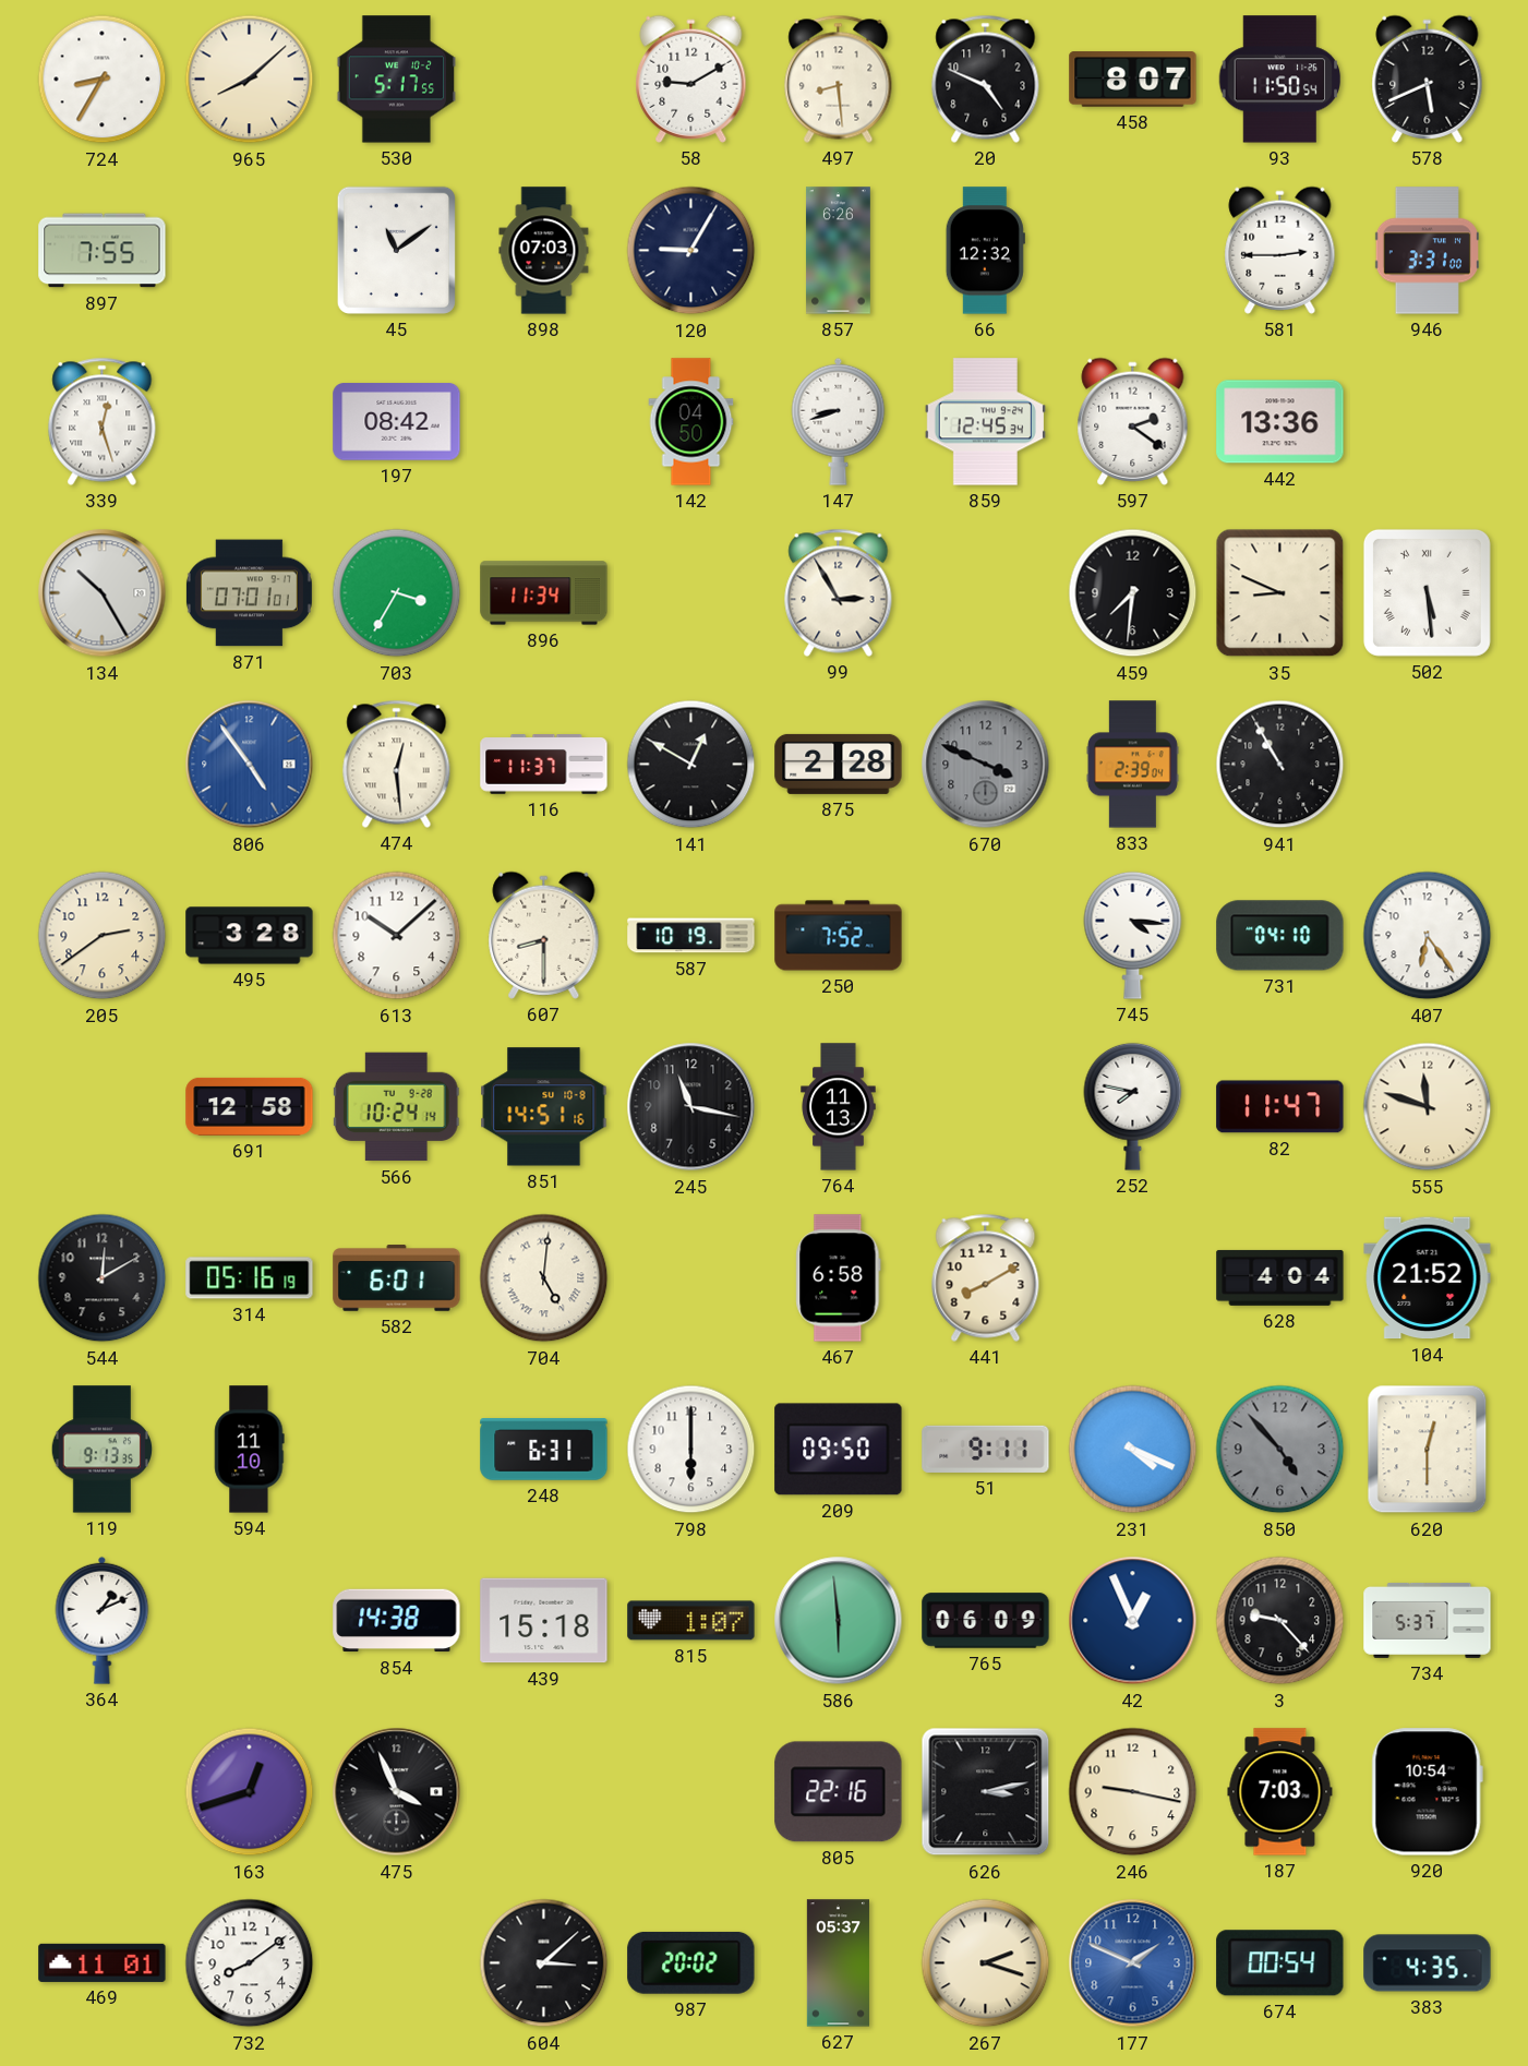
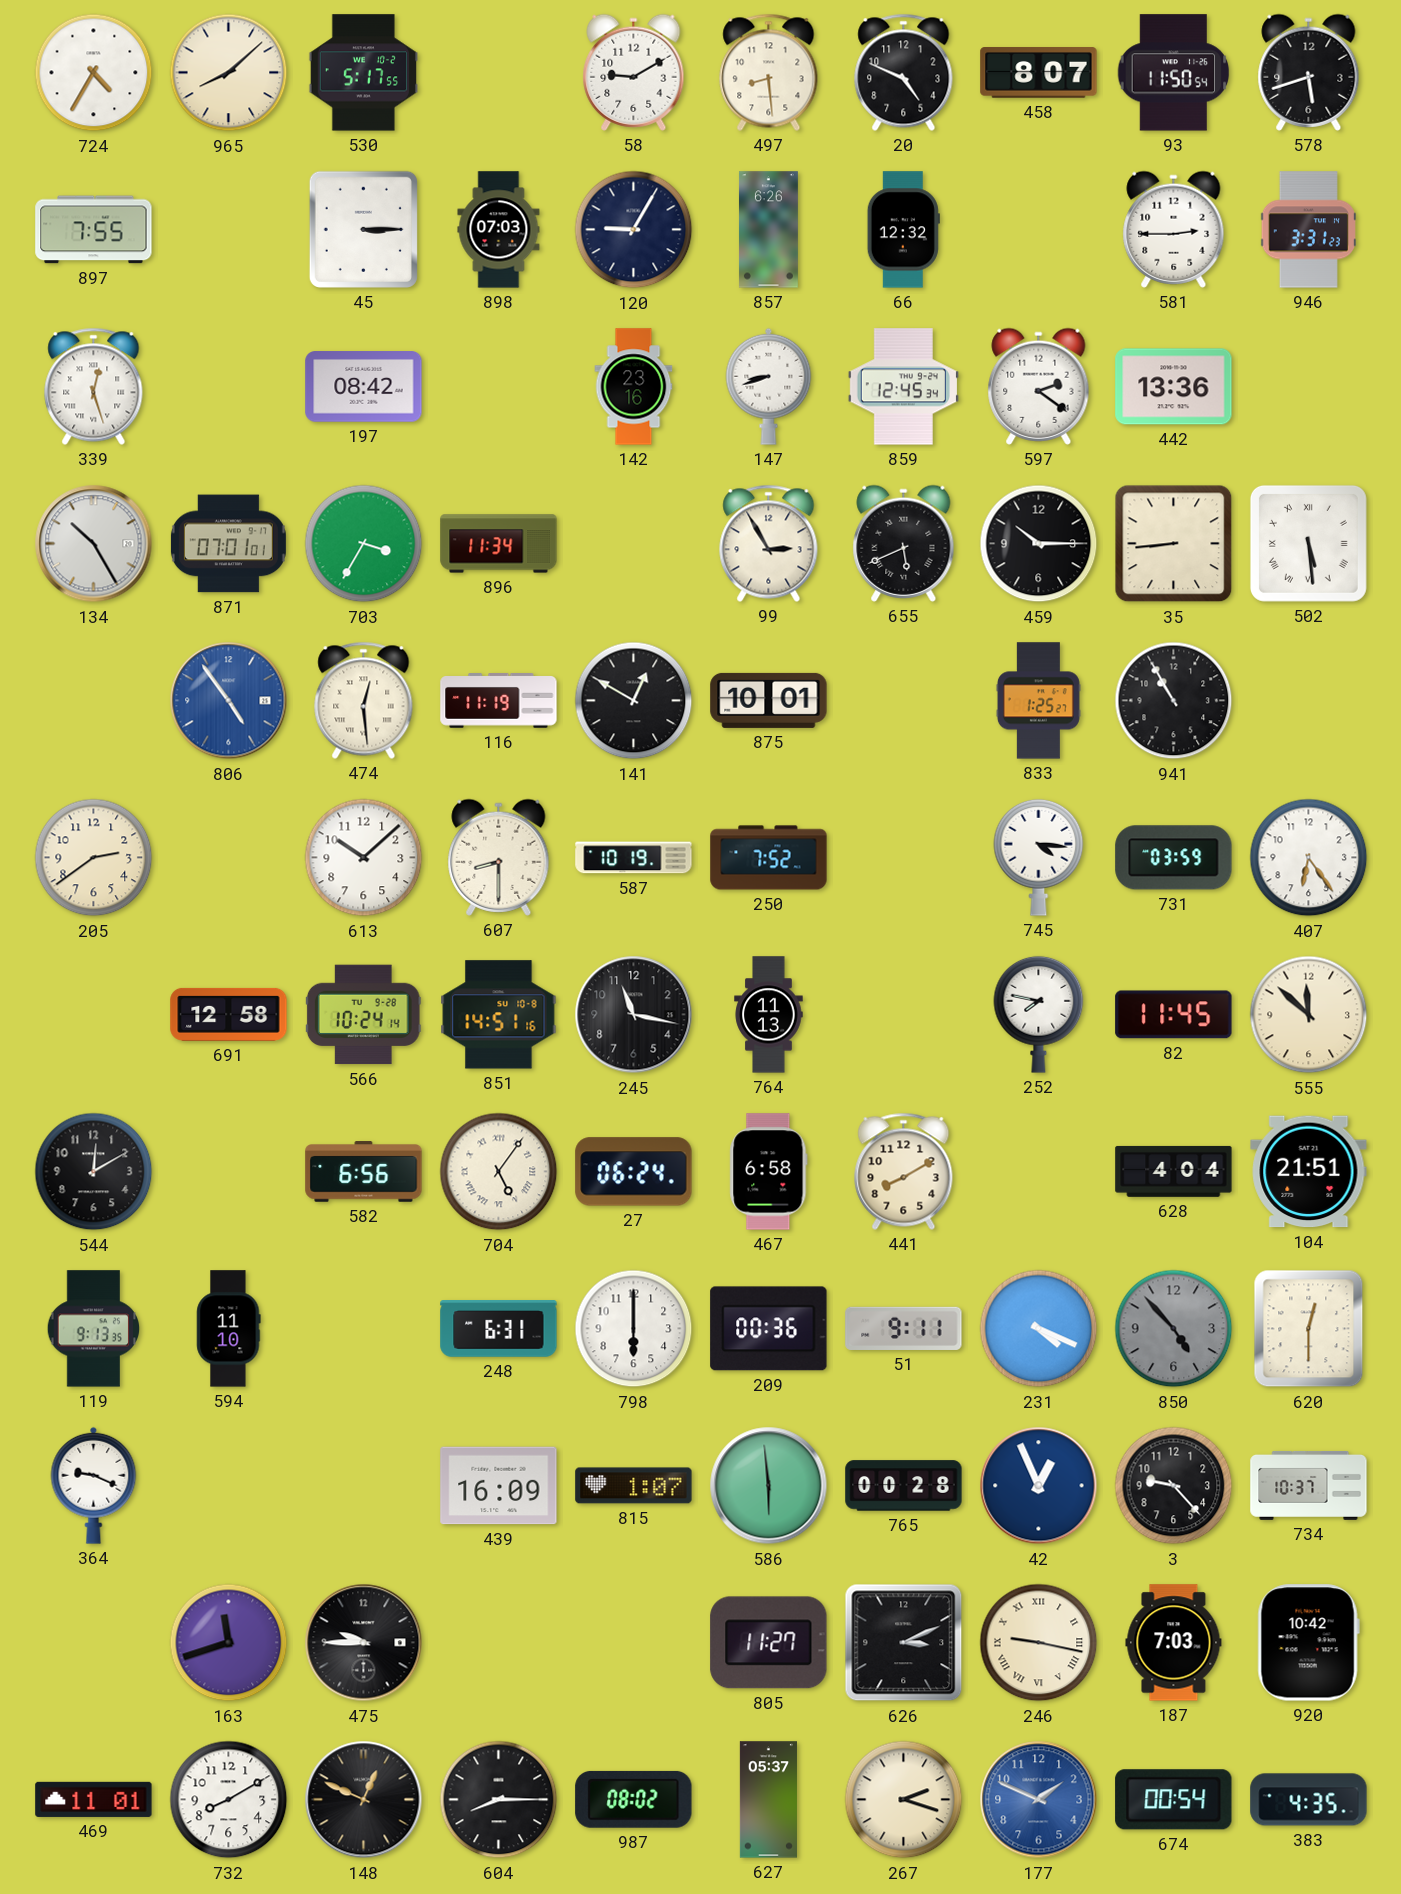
724: 8:35 -> 4:35
578: 5:41 -> 5:42
45: 11:09 -> 3:15
946: 3:31:00 -> 3:31:23
142: 04:50 -> 23:16
655: none -> 5:41
459: 7:31 -> 10:15
35: 8:49 -> 8:44
116: 11:37 -> 11:19
875: 2:28 -> 10:01
670: 3:49 -> none
833: 2:39 -> 1:25
495: 3:28 -> none
731: 04:10 -> 03:59
82: 11:47 -> 11:45
555: 11:48 -> 11:52
314: 05:16 -> none
582: 6:01 -> 6:56
704: 5:01 -> 5:06
27: none -> 06:24
104: 21:52 -> 21:51
209: 09:50 -> 00:36
364: 1:11 -> 9:19
854: 14:38 -> none
439: 15:18 -> 16:09
765: 06:09 -> 00:28
734: 5:37 -> 10:37
163: 12:42 -> 11:42
475: 3:56 -> 9:45
805: 22:16 -> 11:27
626: 3:13 -> 3:11
246 numerals: Arabic -> Roman
920: 10:54 -> 10:42
732: 8:09 -> 8:10
148: none -> 12:49
604: 3:08 -> 8:15
987: 20:02 -> 08:02
